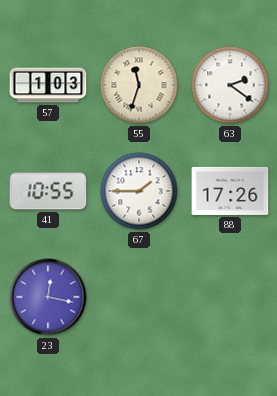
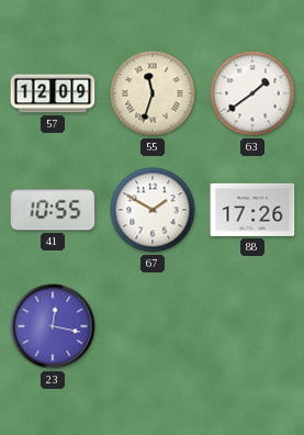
57: 1:03 -> 12:09
63: 2:21 -> 1:39
67: 1:45 -> 1:50
